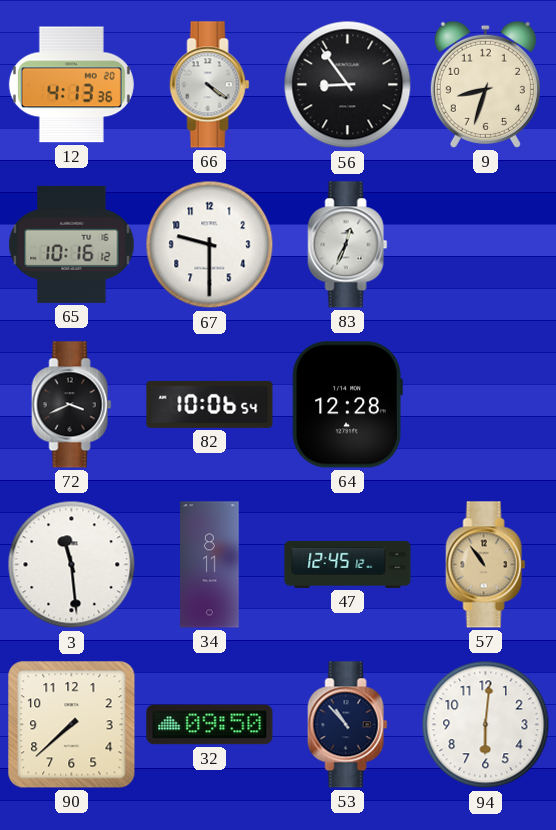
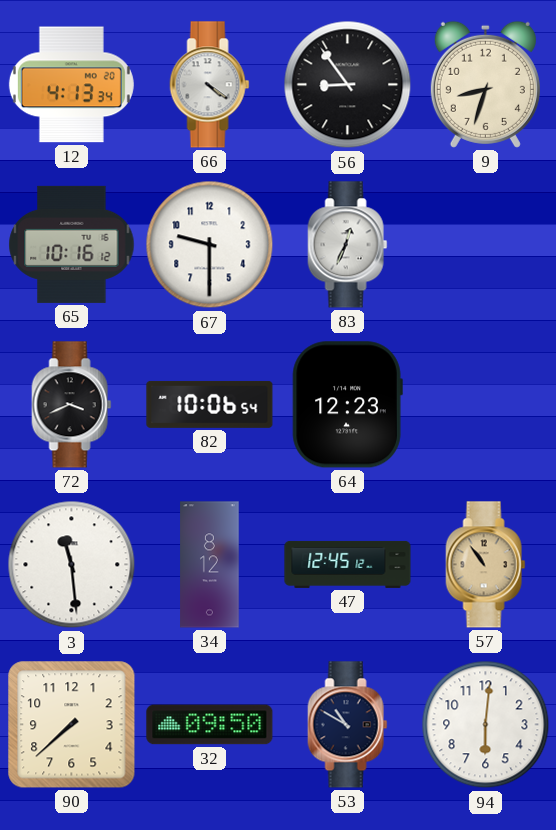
12: 4:13:36 -> 4:13:34
64: 12:28 -> 12:23
34: 8:11 -> 8:12
53: 10:53 -> 10:50
